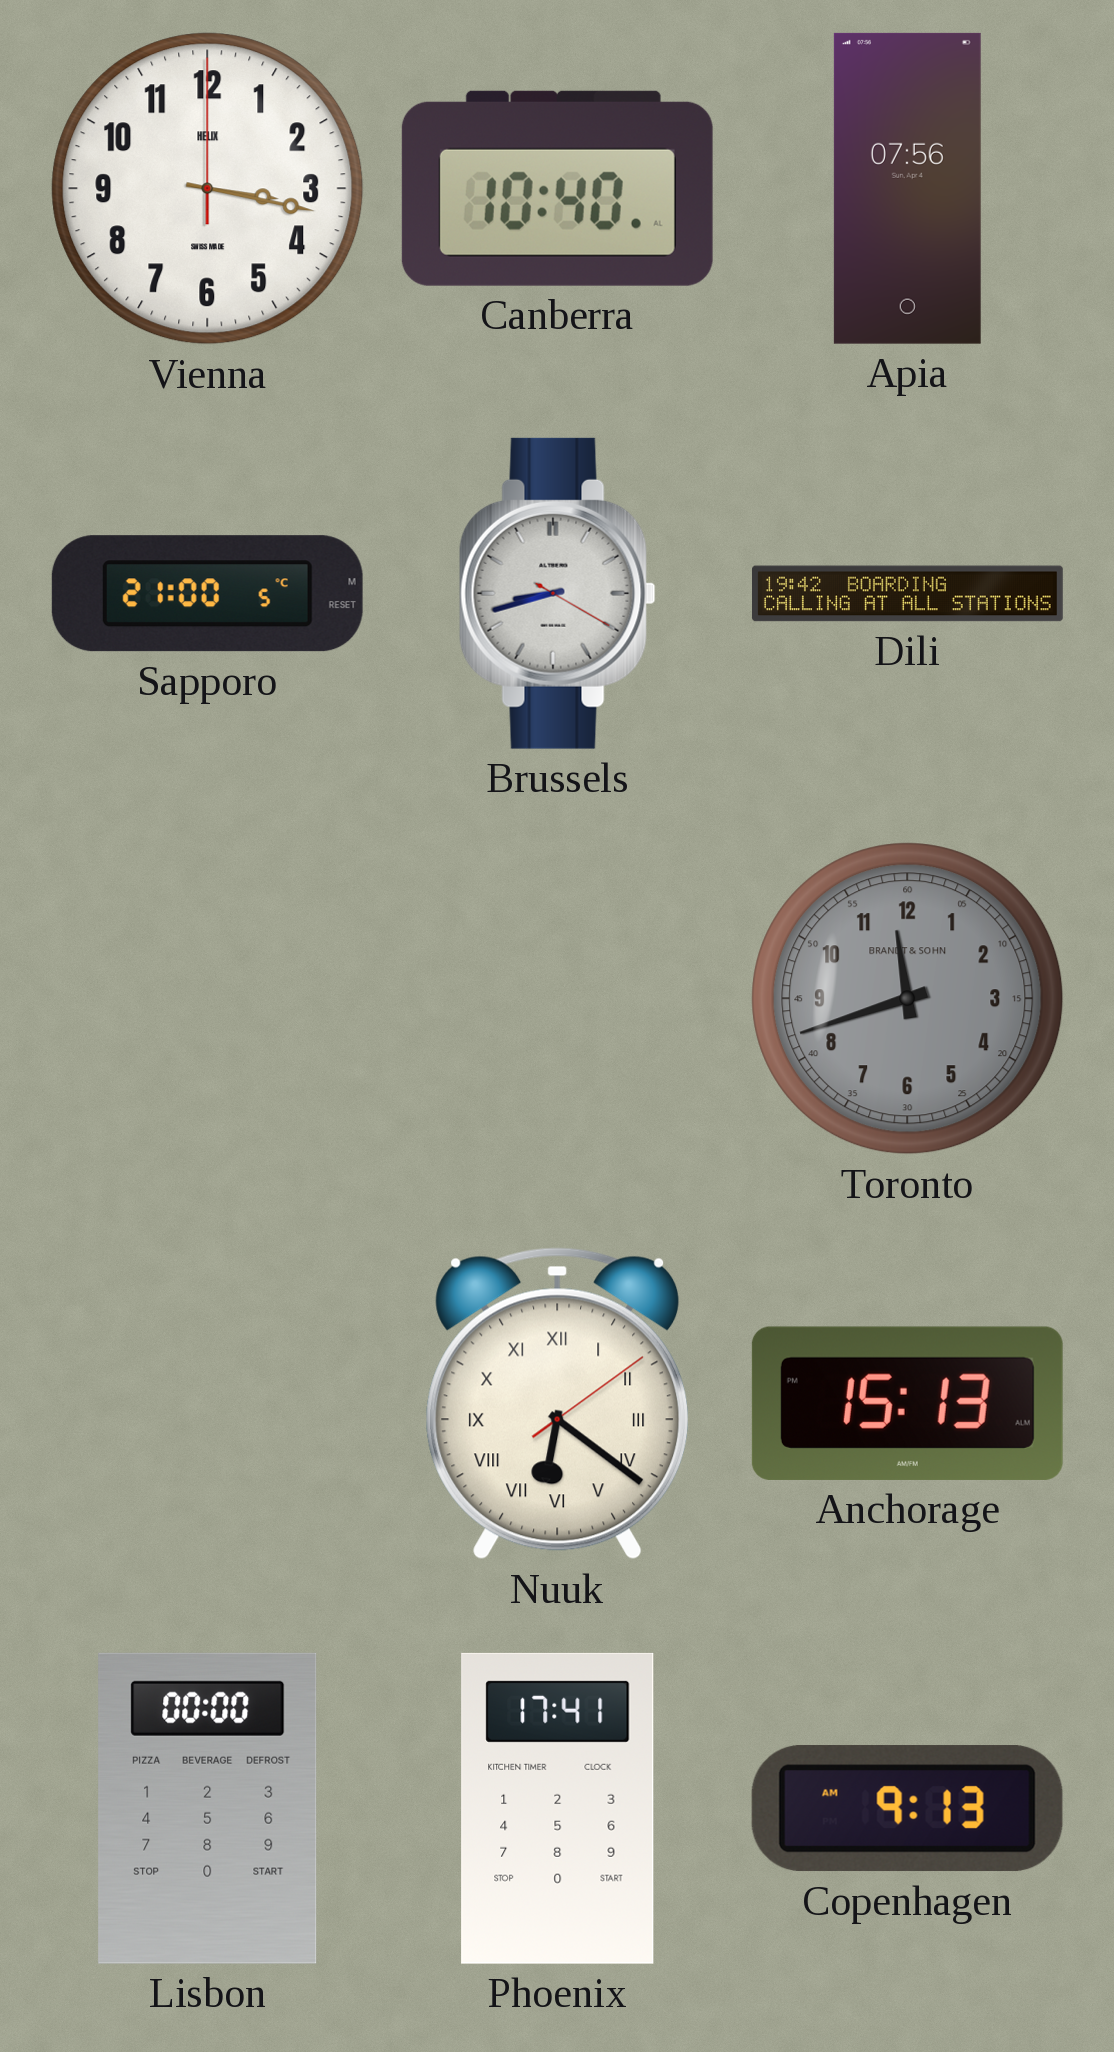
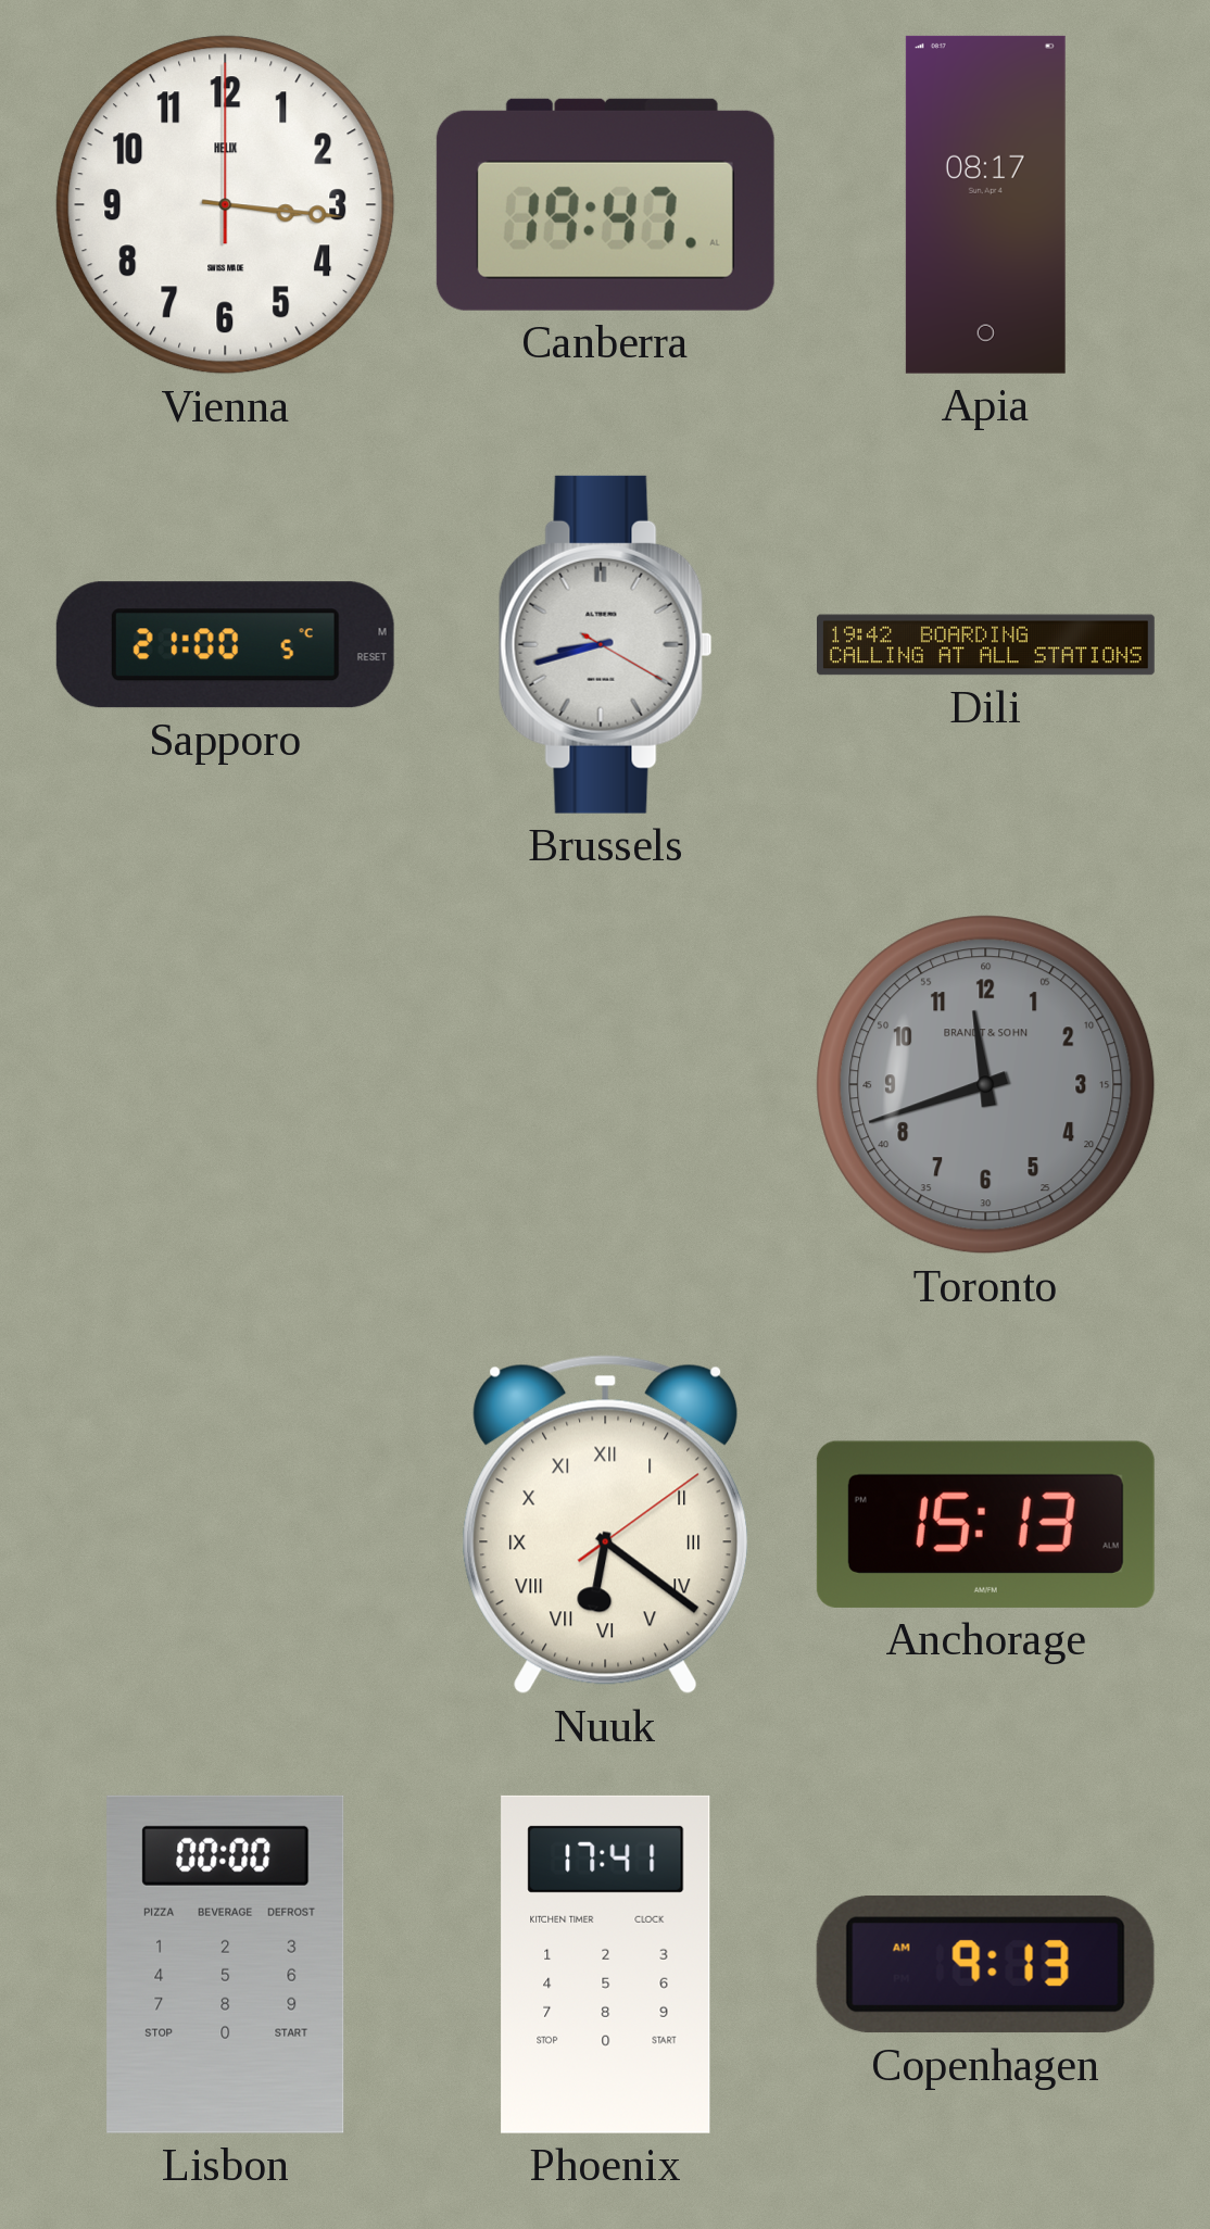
Vienna: 3:17 -> 3:16
Canberra: 10:40 -> 19:47
Apia: 07:56 -> 08:17
